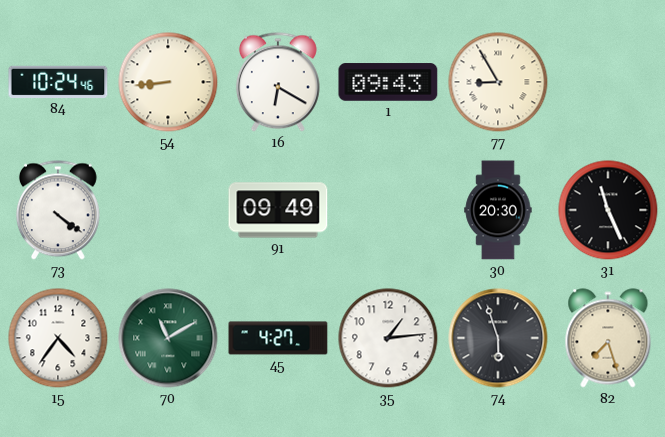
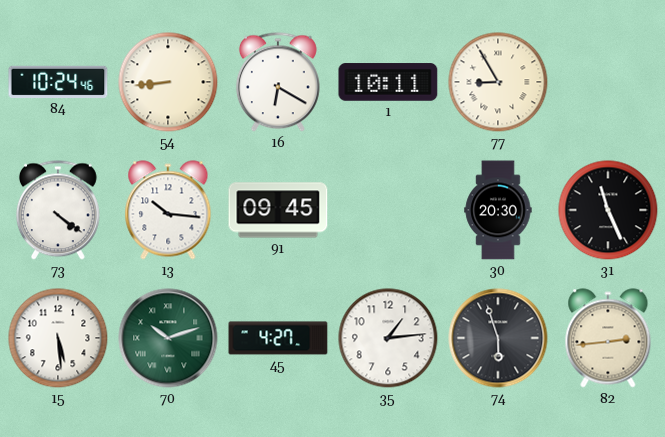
1: 09:43 -> 10:11
13: none -> 10:16
91: 09:49 -> 09:45
15: 4:36 -> 5:29
70: 11:10 -> 10:12
82: 7:27 -> 2:44
